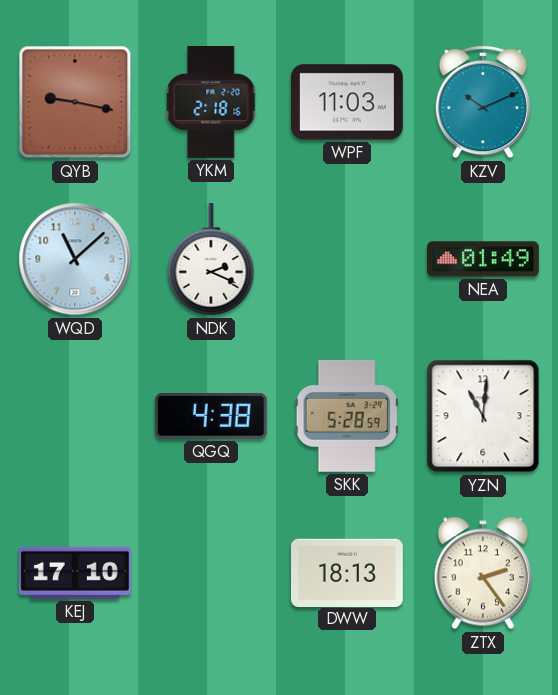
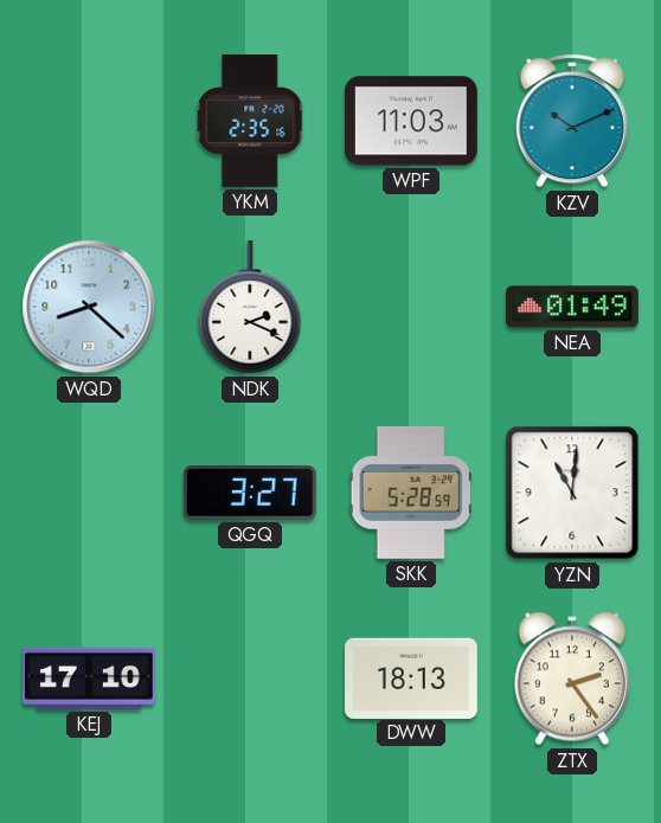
QYB: 9:17 -> none
YKM: 2:18 -> 2:35
WQD: 11:08 -> 8:22
QGQ: 4:38 -> 3:27
